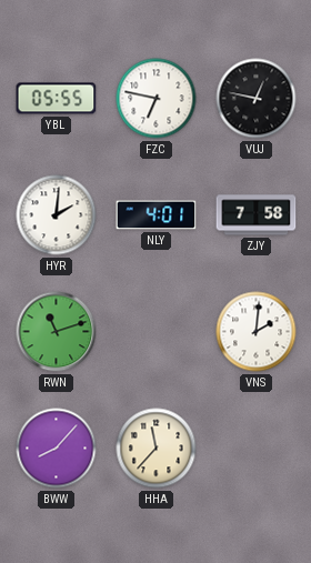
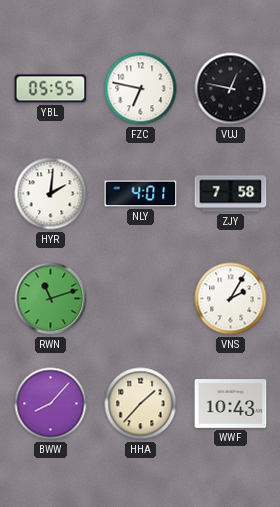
VNS: 2:01 -> 2:05
HHA: 11:37 -> 1:37
WWF: none -> 10:43
